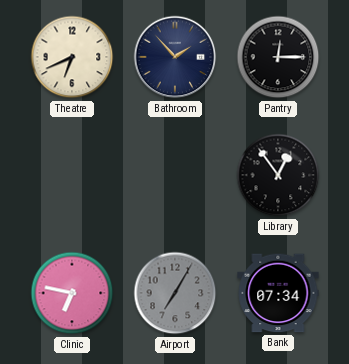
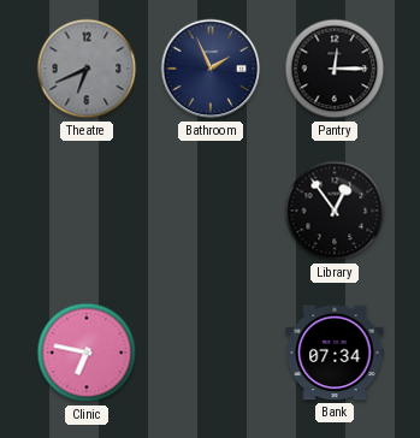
Theatre dial: cream -> grey
Bathroom: 1:53 -> 1:56
Airport: 7:05 -> none
